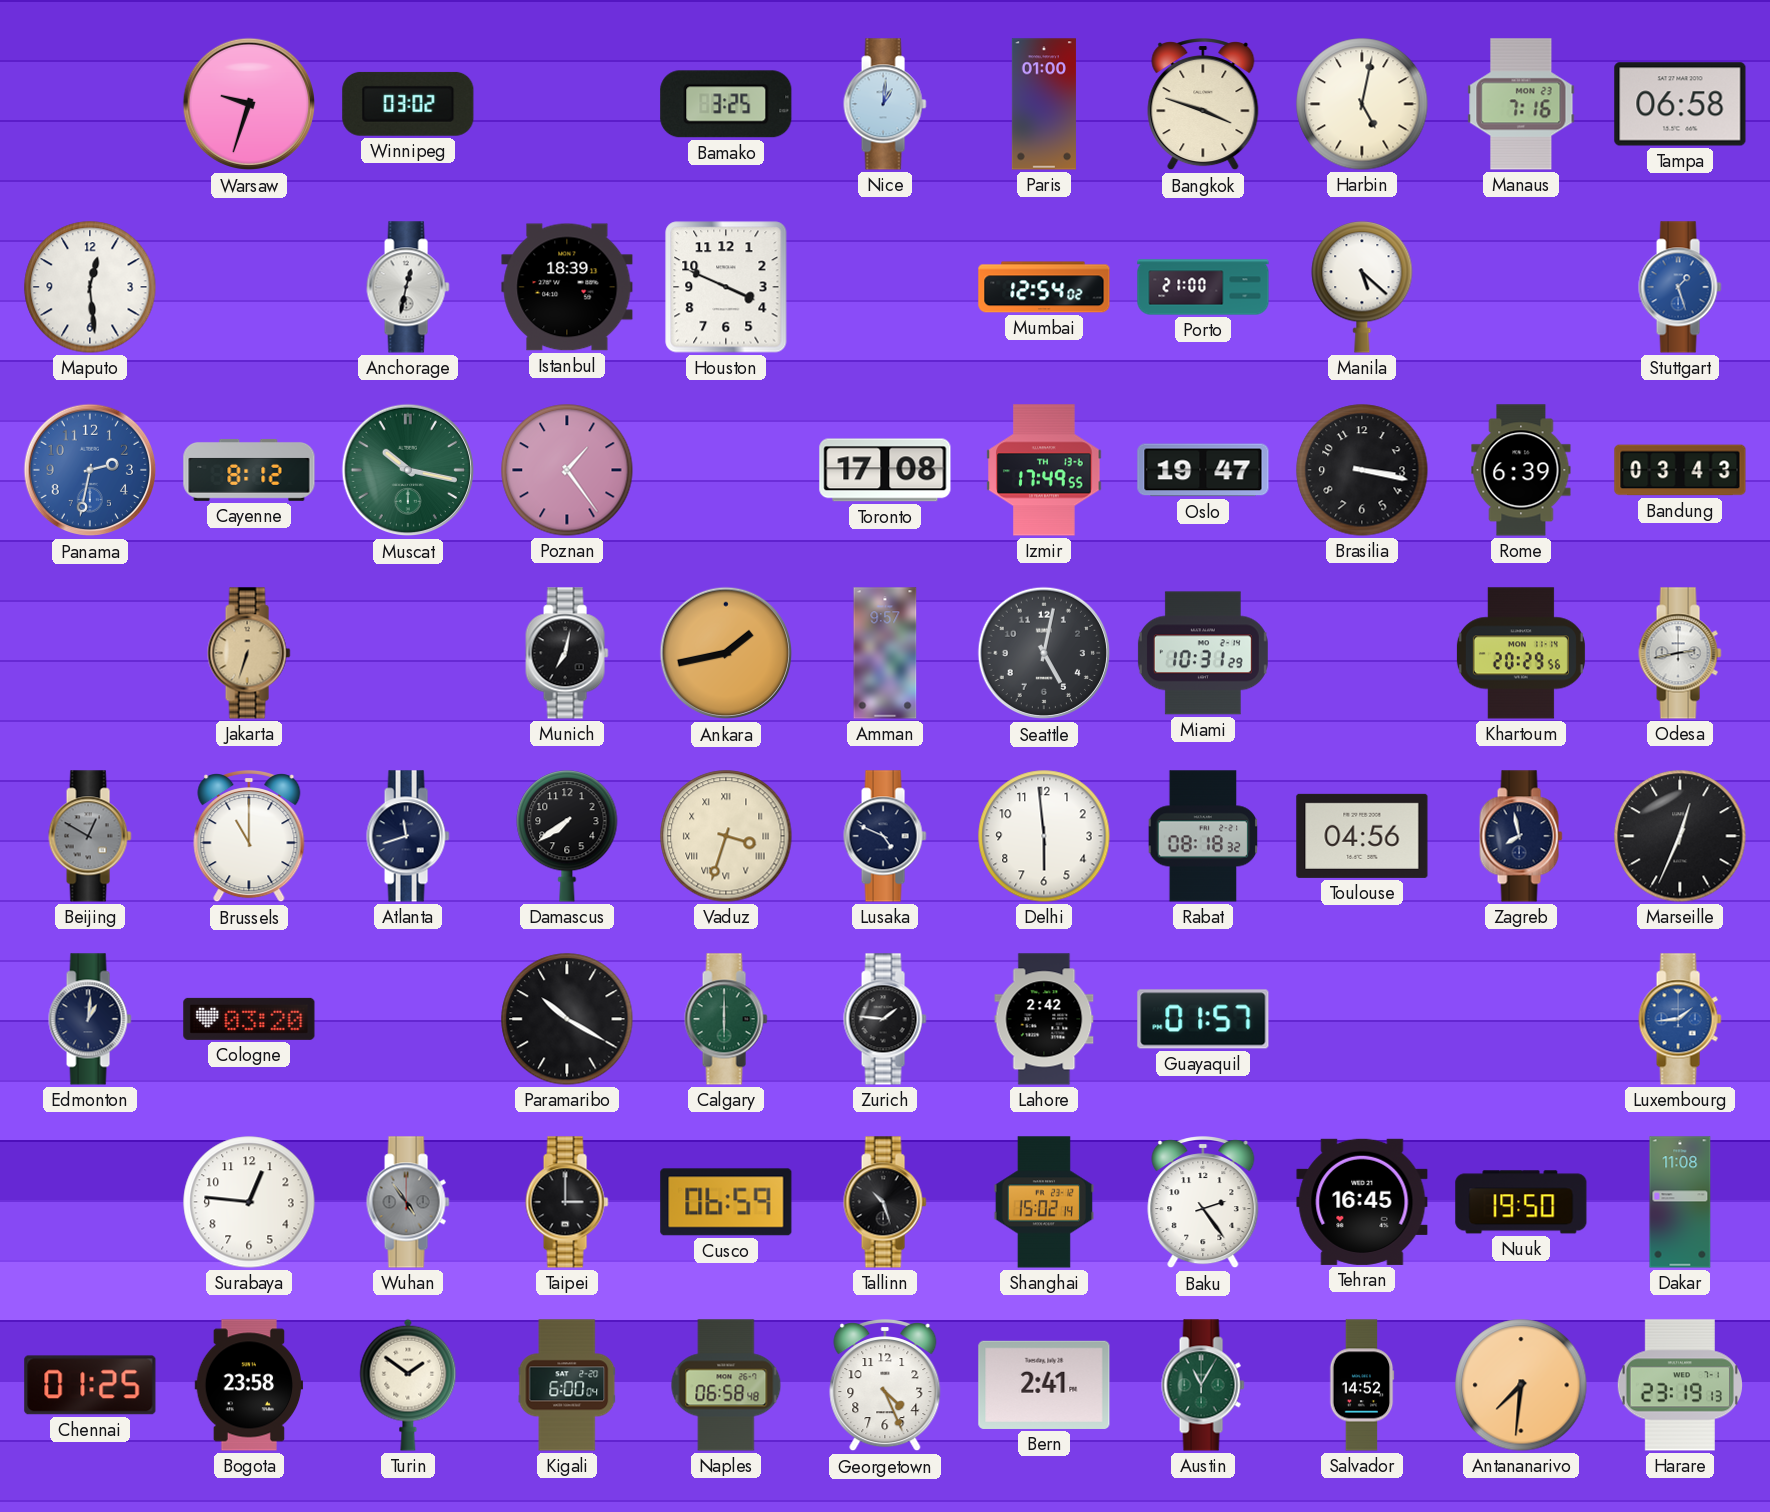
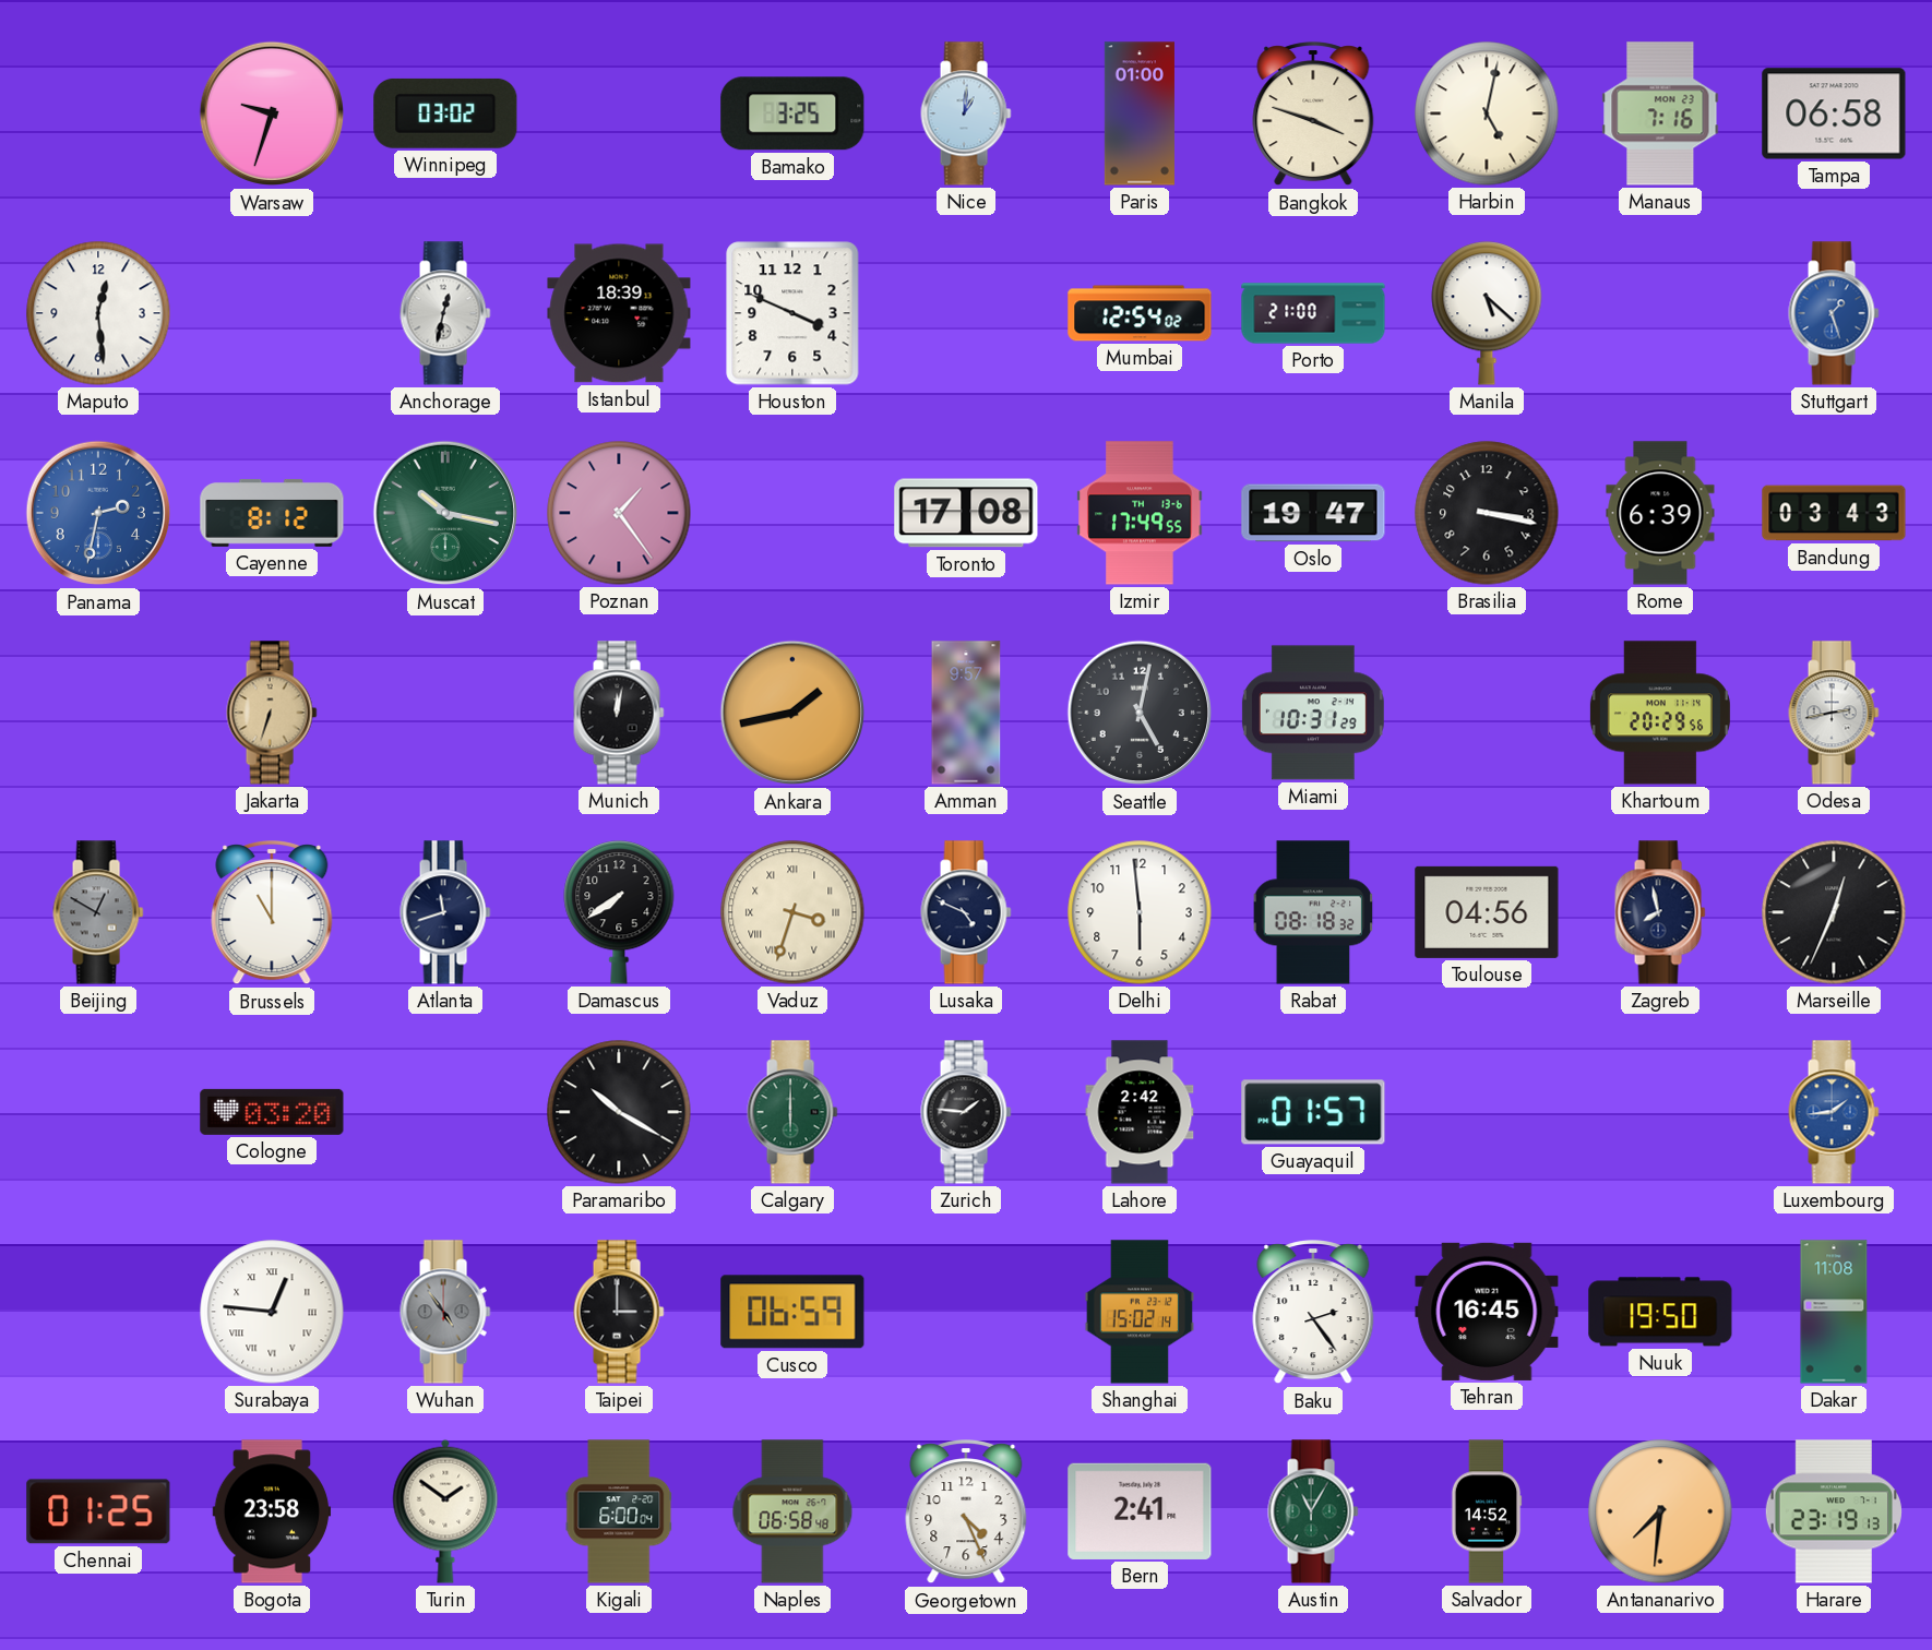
Munich: 7:02 -> 12:02
Edmonton: 1:01 -> none
Surabaya numerals: Arabic -> Roman
Tallinn: 10:27 -> none
